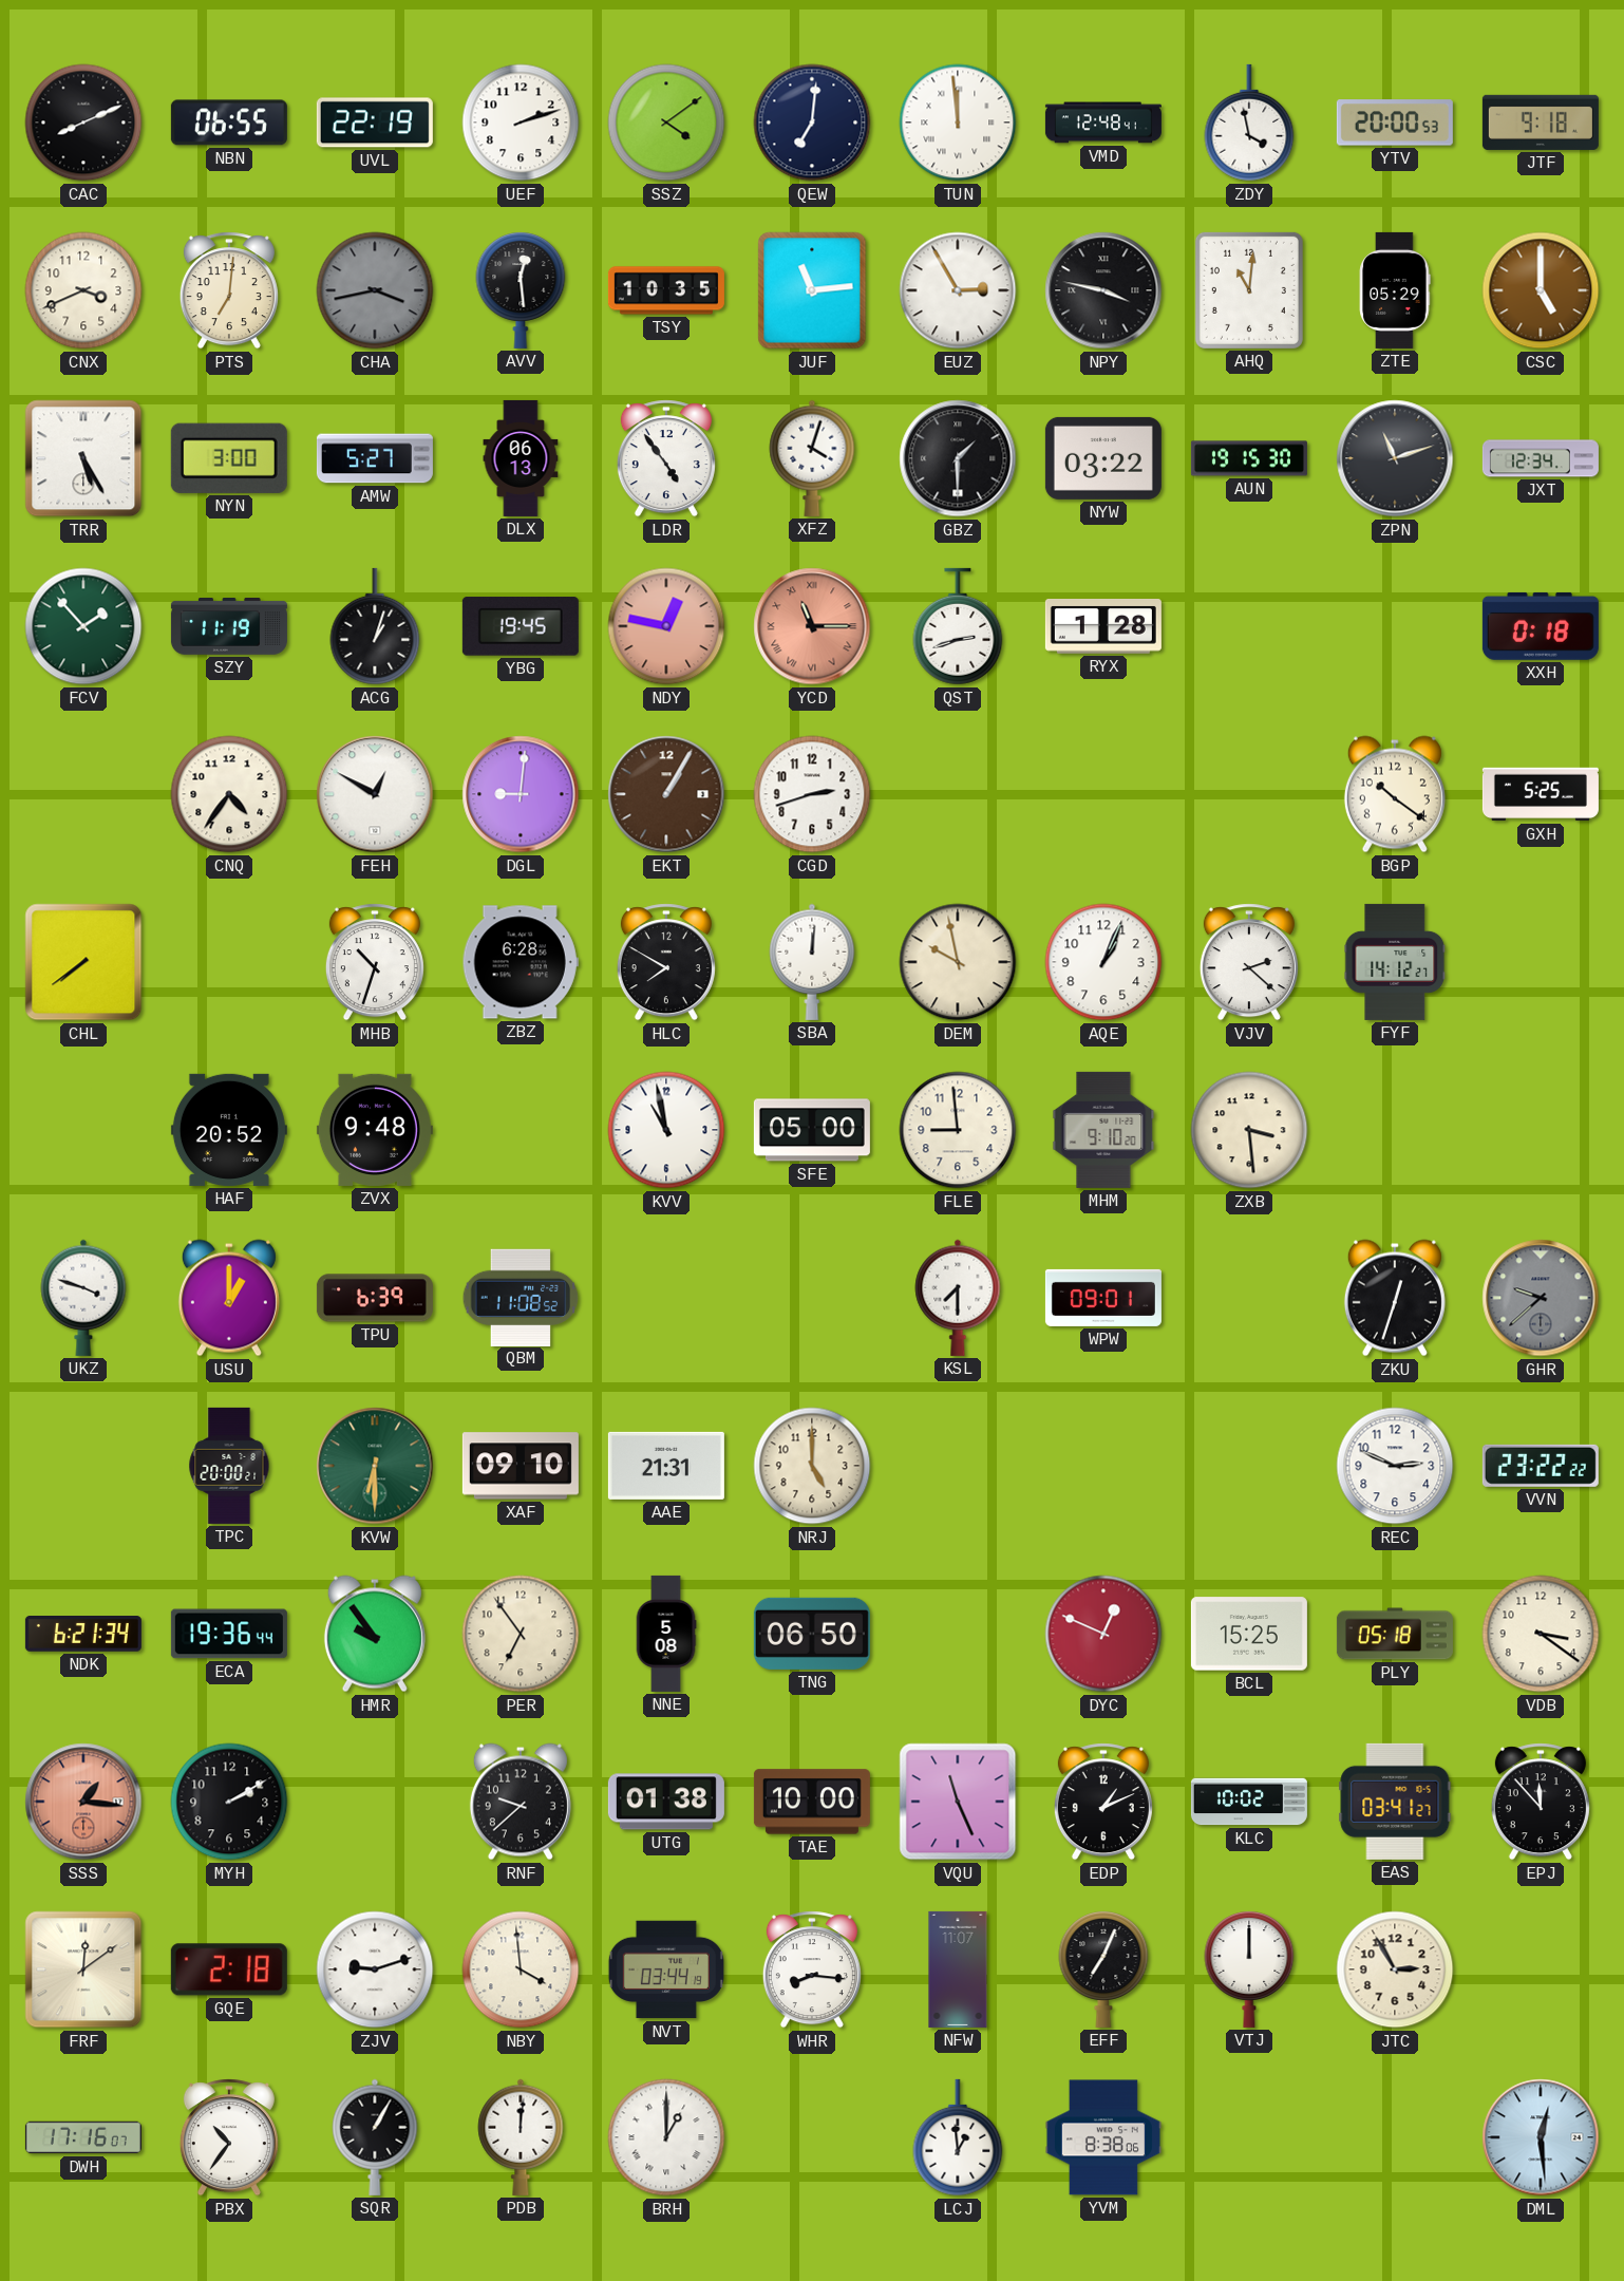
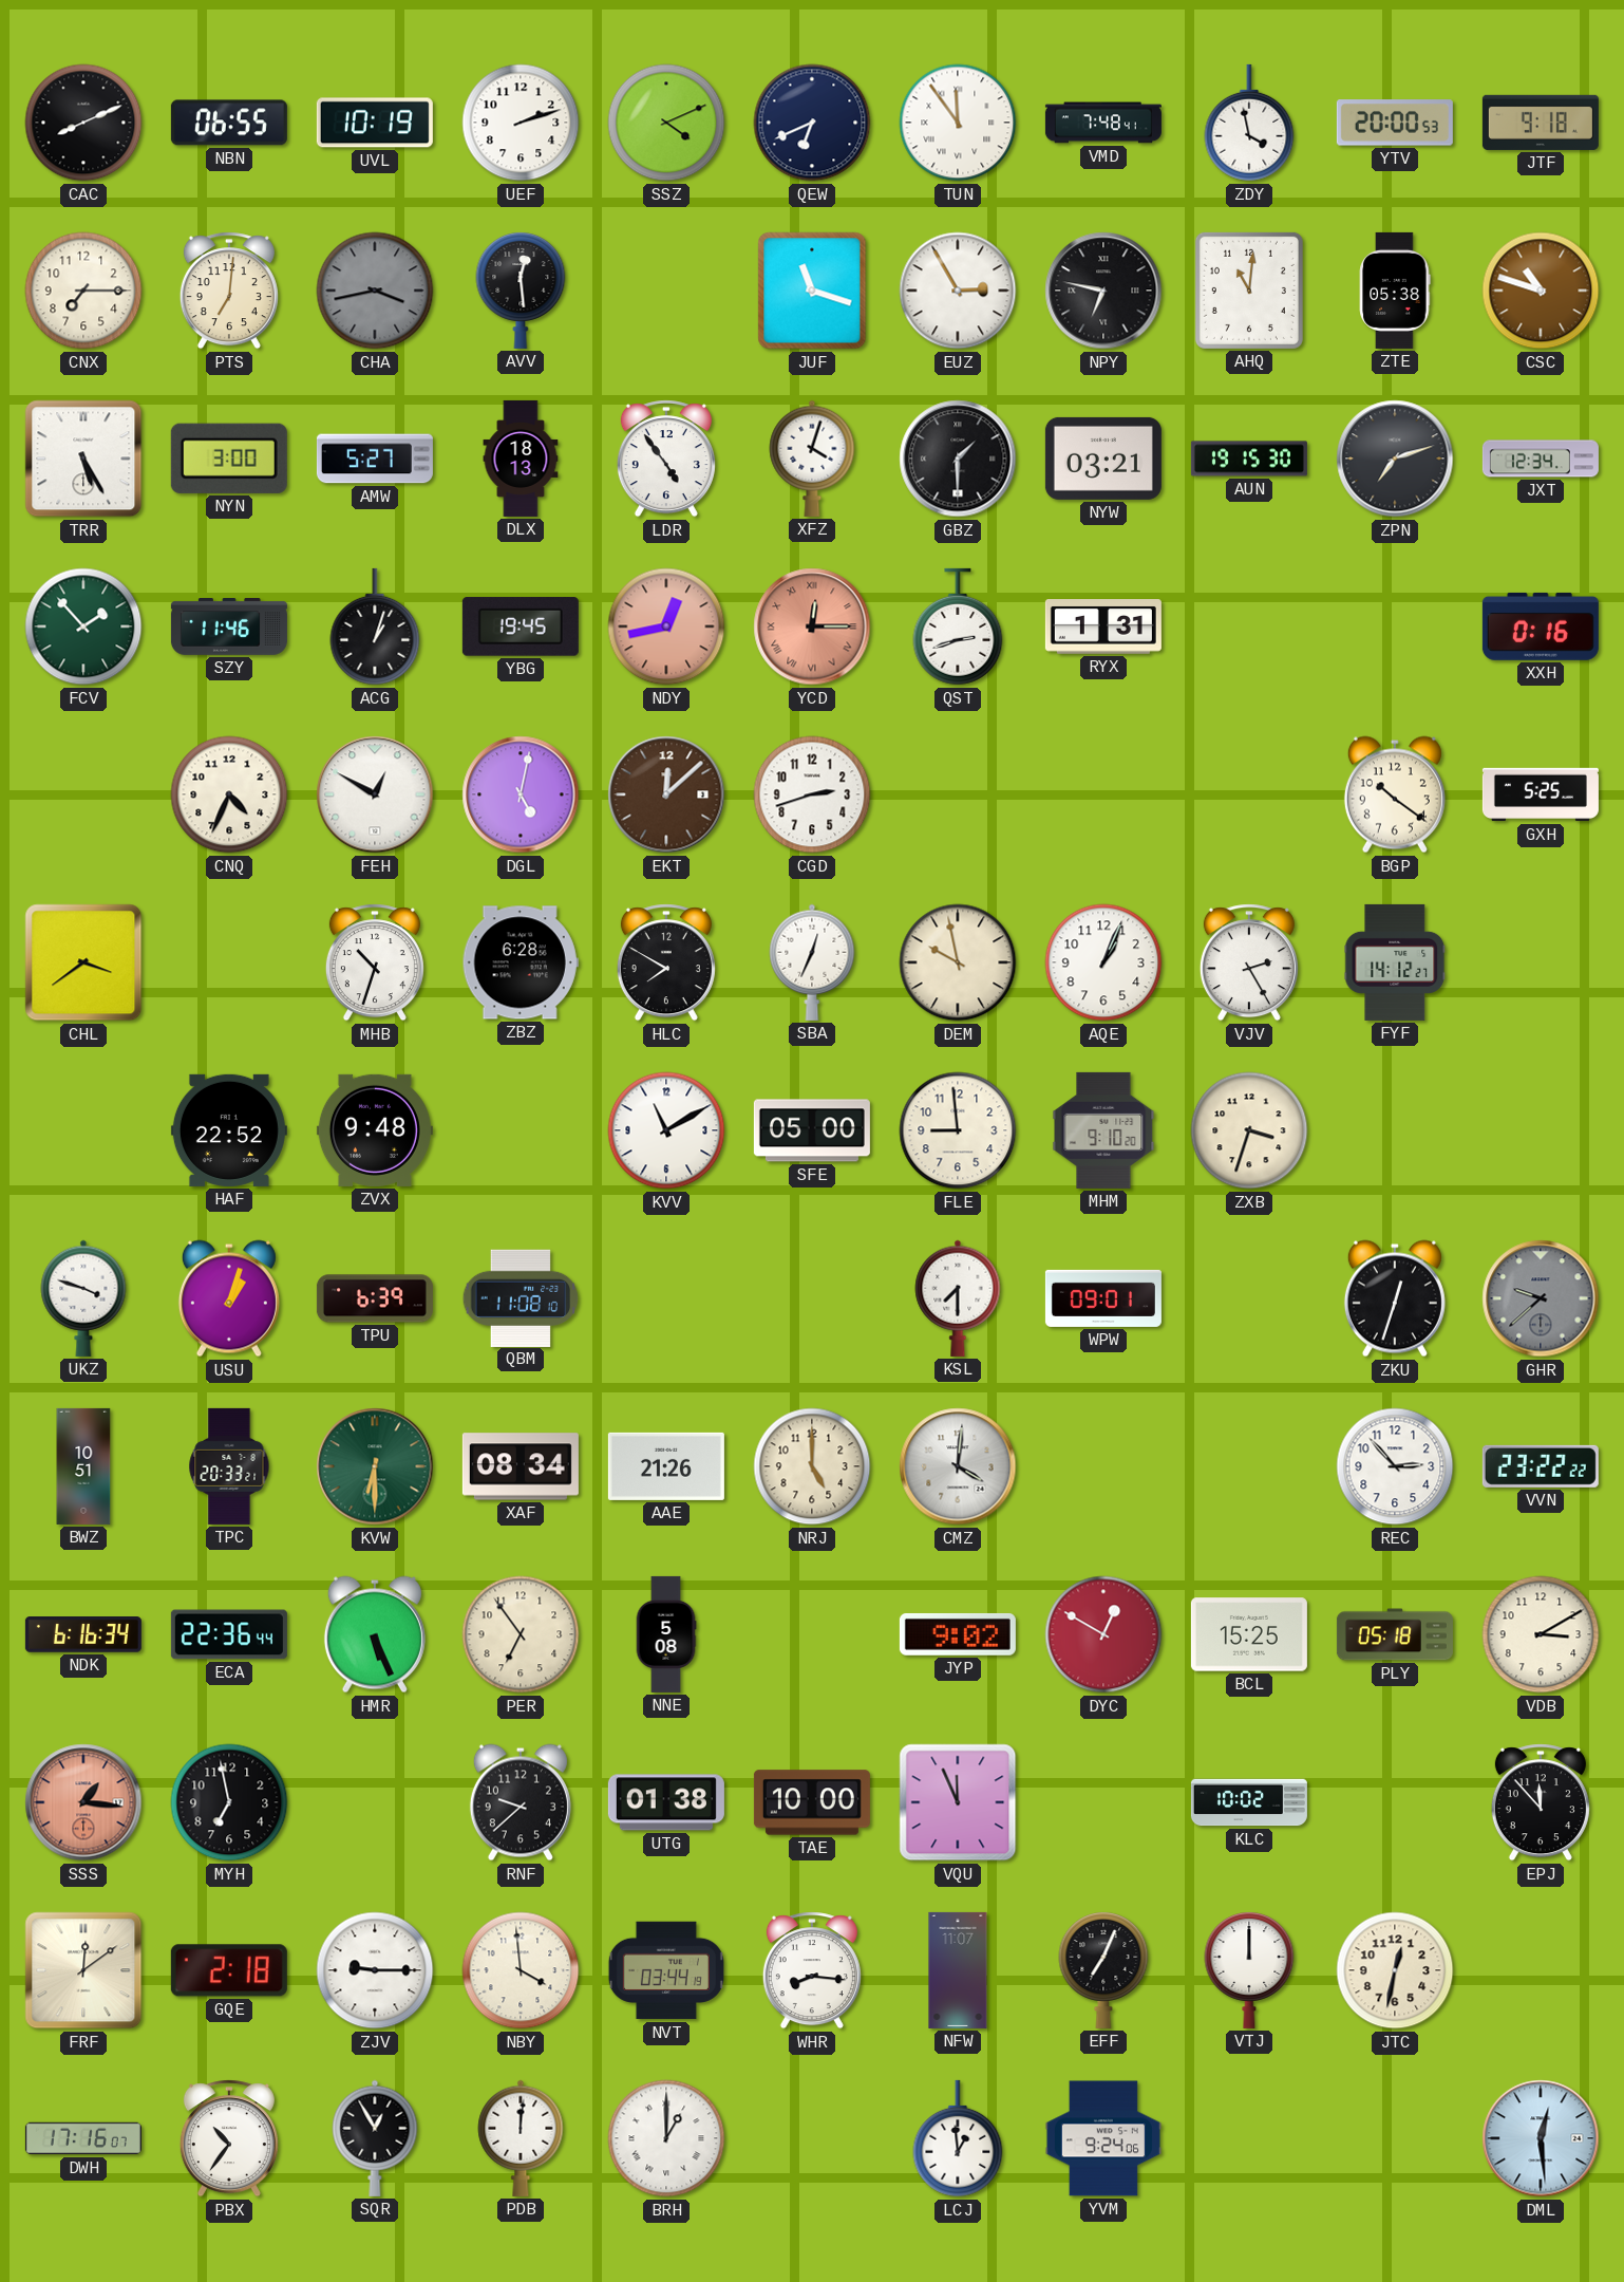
UVL: 22:19 -> 10:19
SSZ: 4:09 -> 4:11
QEW: 7:01 -> 6:41
TUN: 11:59 -> 11:54
VMD: 12:48 -> 7:48
CNX: 3:41 -> 7:15
TSY: 10:35 -> none
JUF: 11:14 -> 11:18
NPY: 3:47 -> 6:47
ZTE: 05:29 -> 05:38
CSC: 5:00 -> 10:48
DLX: 06:13 -> 18:13
NYW: 03:22 -> 03:21
ZPN: 11:12 -> 7:12
SZY: 11:19 -> 11:46
NDY: 12:47 -> 12:43
YCD: 11:15 -> 12:15
RYX: 1:28 -> 1:31
XXH: 0:18 -> 0:16
CNQ: 4:36 -> 4:34
DGL: 9:01 -> 5:02
EKT: 1:05 -> 12:08
CHL: 7:39 -> 3:39
SBA: 12:01 -> 12:34
VJV: 2:22 -> 2:25
HAF: 20:52 -> 22:52
KVV: 10:58 -> 11:10
ZXB: 3:29 -> 3:33
USU: 1:00 -> 1:03
QBM: 11:08:52 -> 11:08:10
BWZ: none -> 10:51
TPC: 20:00 -> 20:33
XAF: 09:10 -> 08:34
AAE: 21:31 -> 21:26
CMZ: none -> 4:01
REC: 2:49 -> 2:53
NDK: 6:21 -> 6:16
ECA: 19:36 -> 22:36
HMR: 9:54 -> 5:26
TNG: 06:50 -> none
JYP: none -> 9:02
DYC: 12:49 -> 12:50
VDB: 3:21 -> 3:10
MYH: 2:10 -> 6:58
VQU: 11:26 -> 11:56
EDP: 1:11 -> none
EAS: 03:41 -> none
ZJV: 9:12 -> 9:15
JTC: 2:55 -> 12:32
SQR: 1:05 -> 12:55
YVM: 8:38 -> 9:24
